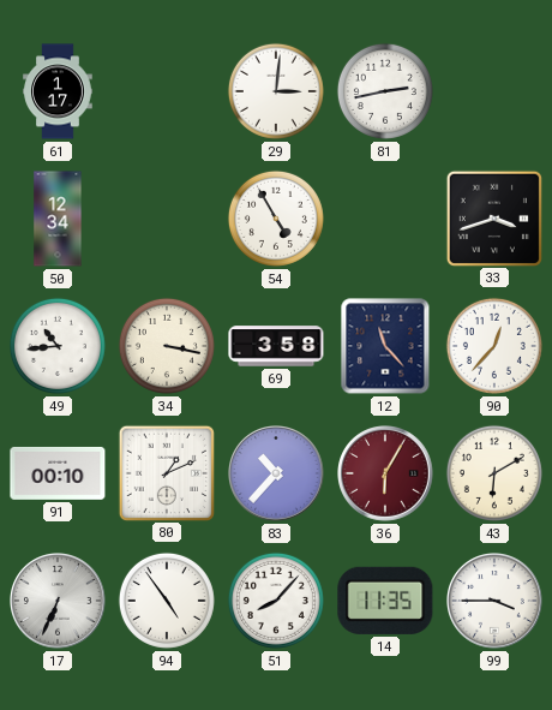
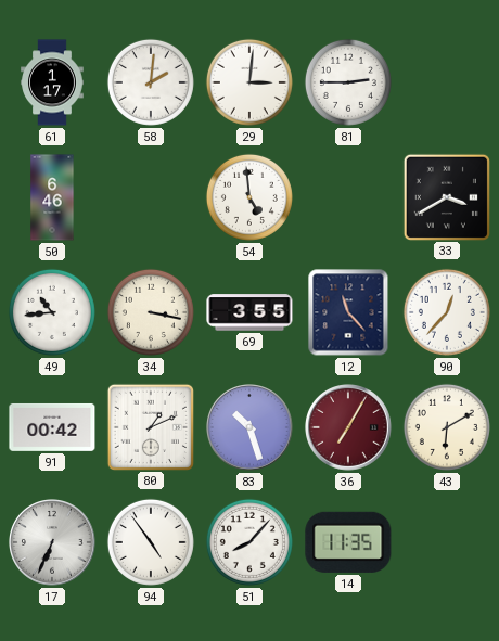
58: none -> 2:01
81: 2:43 -> 2:45
50: 12:34 -> 6:46
54: 4:55 -> 4:59
33: 3:42 -> 3:40
69: 3:58 -> 3:55
91: 00:10 -> 00:42
83: 10:37 -> 10:27
36: 6:05 -> 7:05
99: 3:45 -> none
